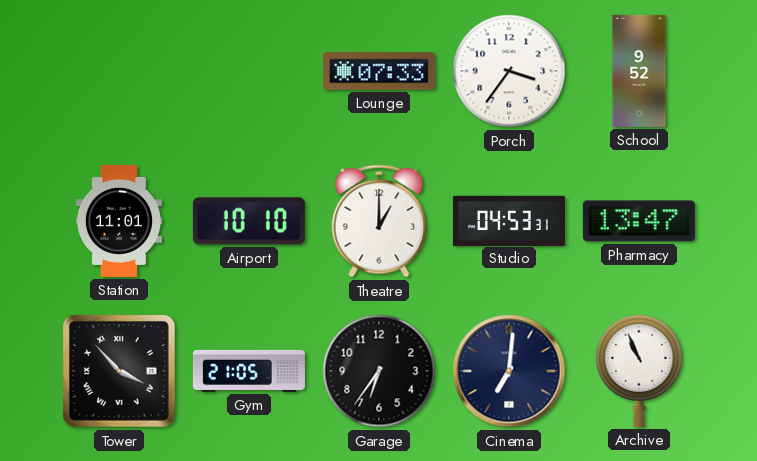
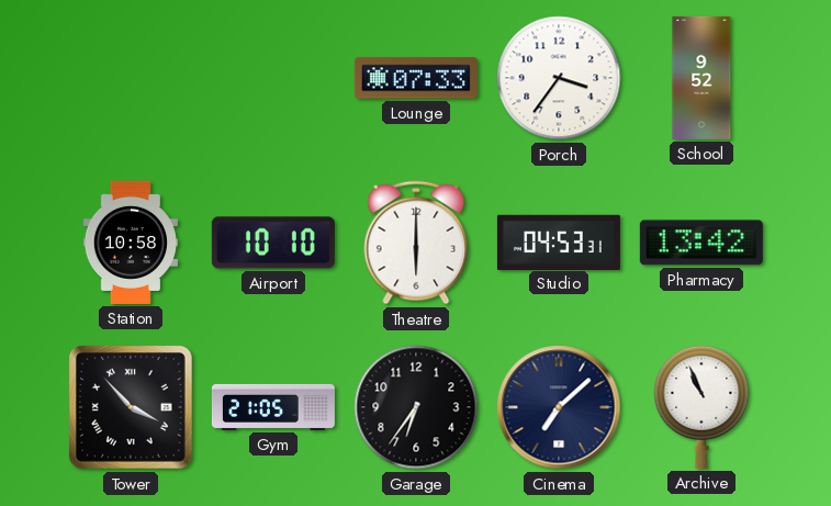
Station: 11:01 -> 10:58
Theatre: 1:00 -> 6:00
Pharmacy: 13:47 -> 13:42
Cinema: 7:01 -> 7:08
